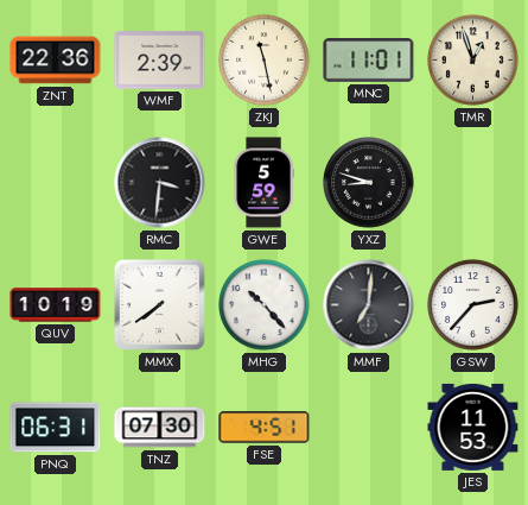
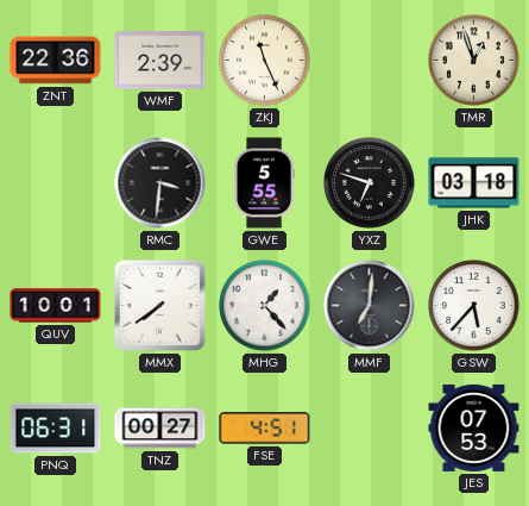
ZKJ: 11:28 -> 11:26
MNC: 11:01 -> none
GWE: 5:59 -> 5:55
YXZ: 8:48 -> 6:48
JHK: none -> 03:18
QUV: 10:19 -> 10:01
MHG: 10:23 -> 1:23
GSW: 2:37 -> 5:37
TNZ: 07:30 -> 00:27
JES: 11:53 -> 07:53
